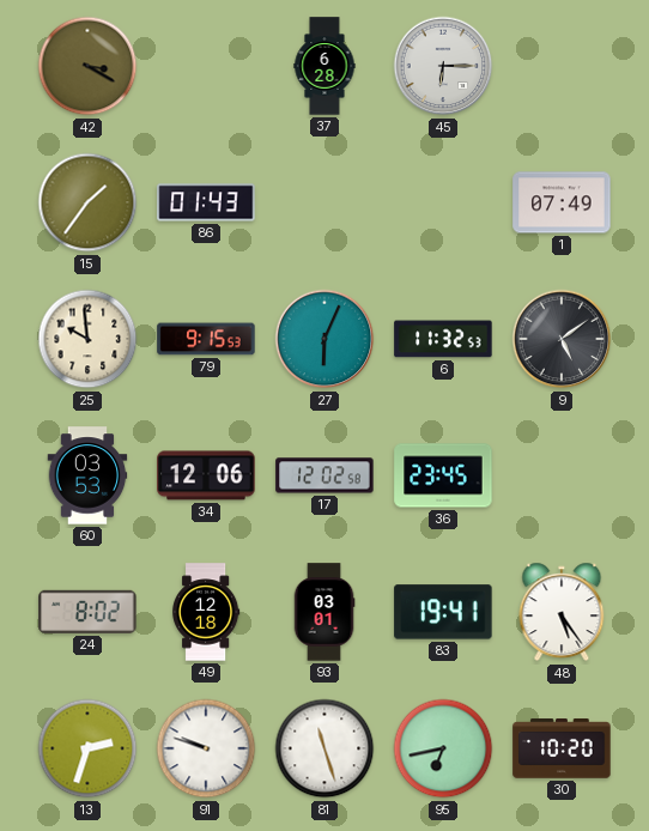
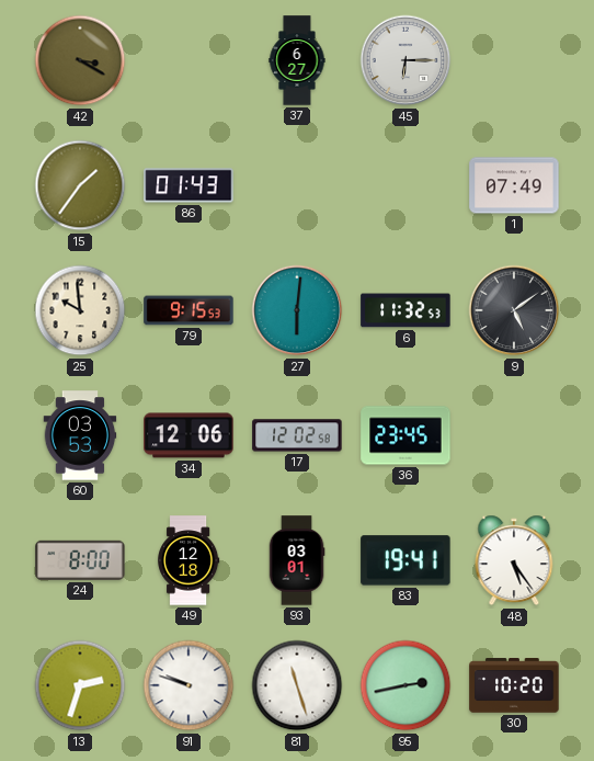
37: 6:28 -> 6:27
27: 6:04 -> 6:01
24: 8:02 -> 8:00
95: 6:43 -> 2:43
